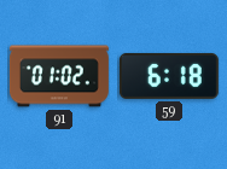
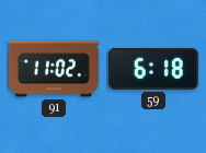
91: 01:02 -> 11:02
